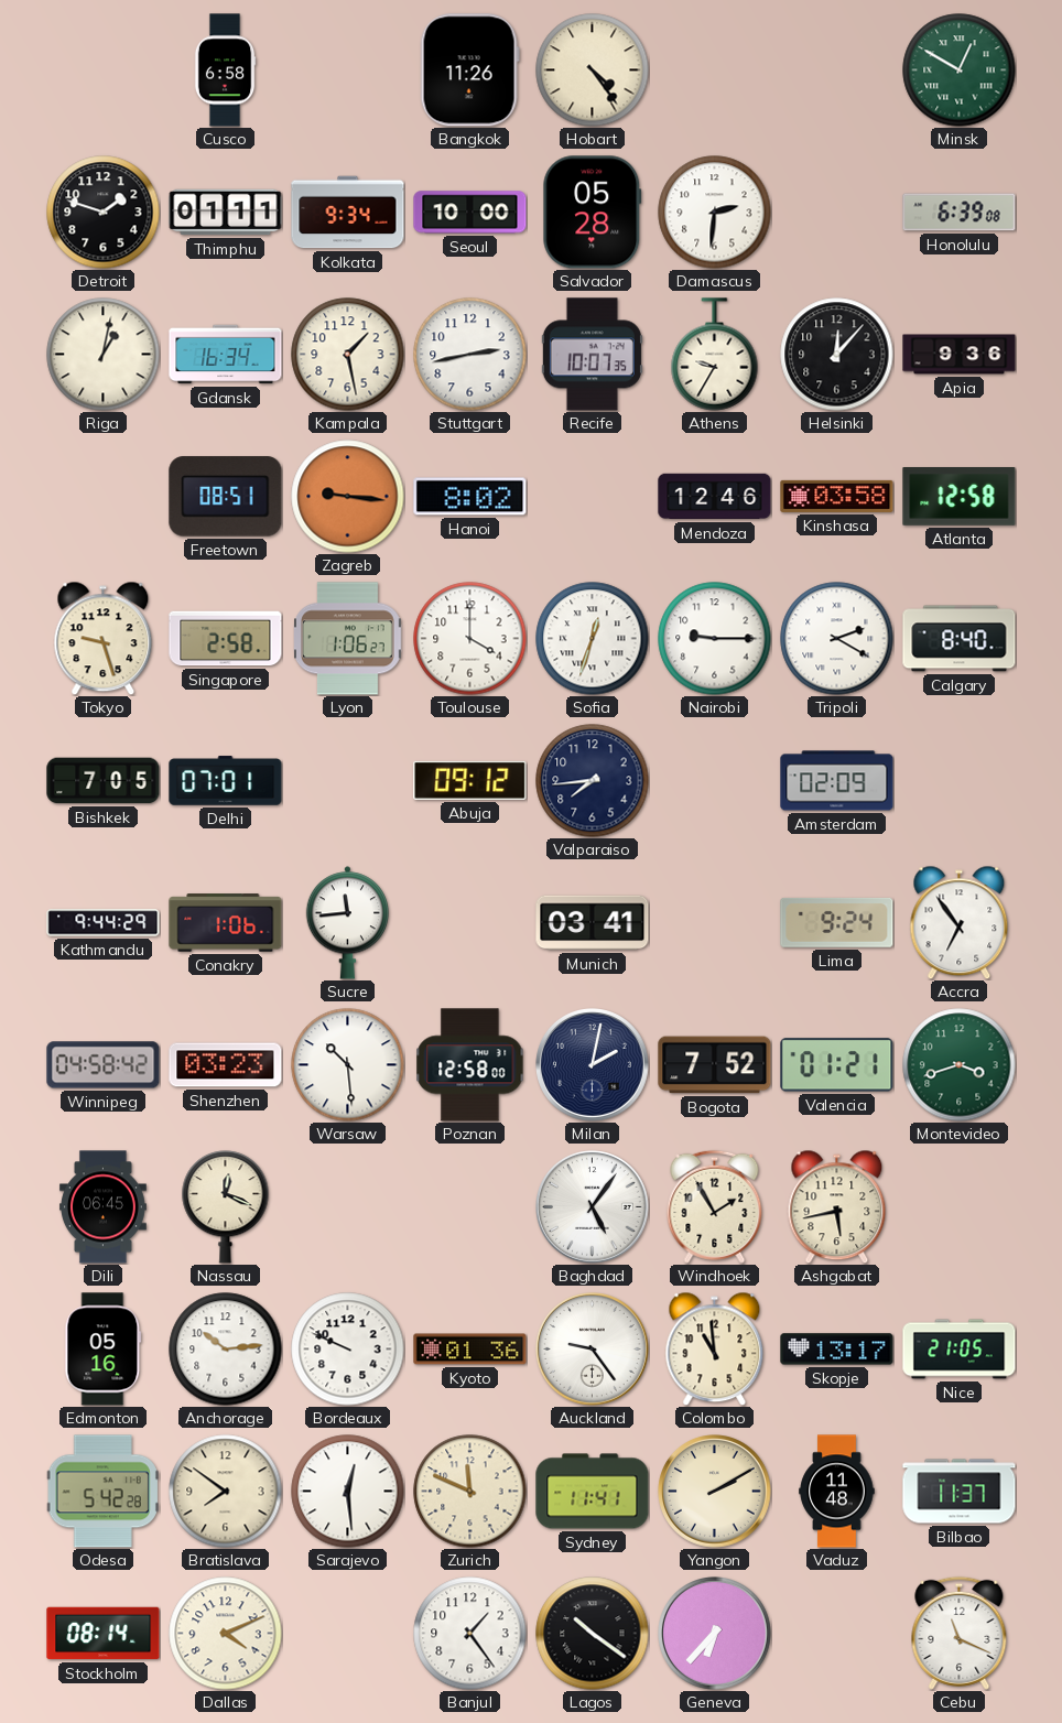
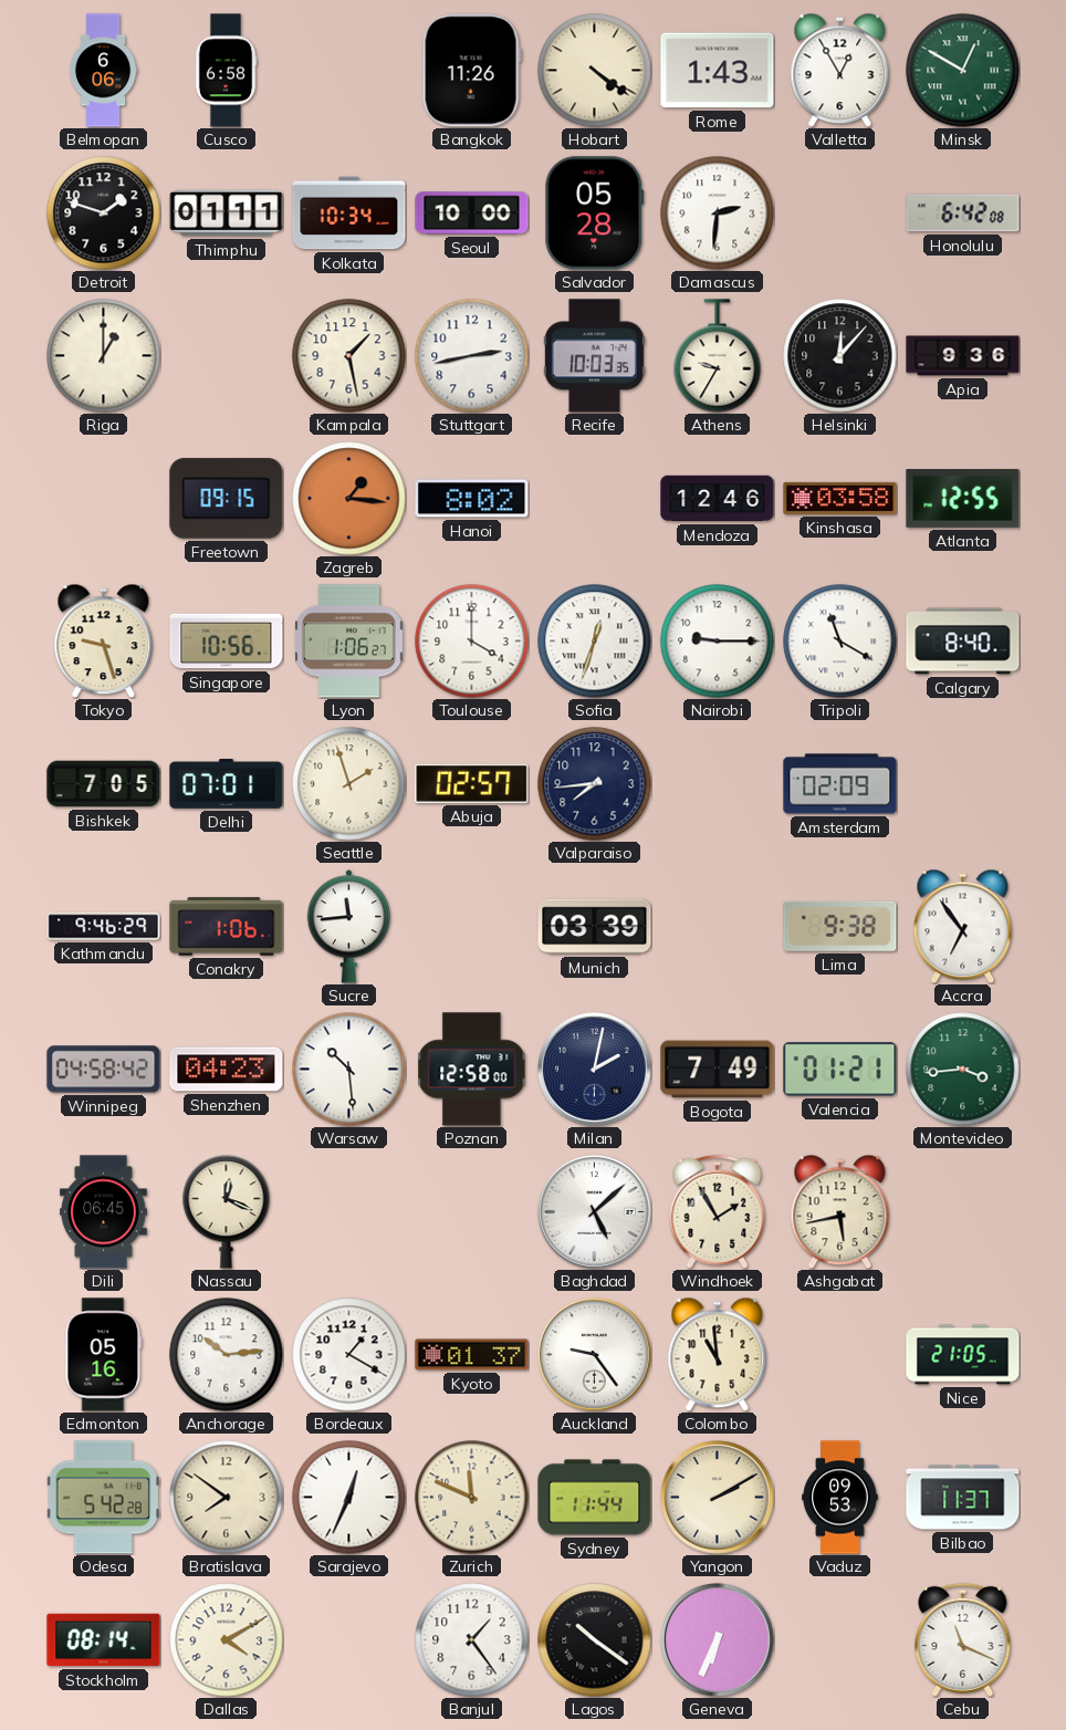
Belmopan: none -> 6:06
Hobart: 4:24 -> 4:21
Rome: none -> 1:43
Valletta: none -> 12:55
Kolkata: 9:34 -> 10:34
Honolulu: 6:39 -> 6:42
Riga: 1:02 -> 1:00
Gdansk: 16:34 -> none
Recife: 10:07 -> 10:03
Freetown: 08:51 -> 09:15
Zagreb: 9:16 -> 1:16
Atlanta: 12:58 -> 12:55
Singapore: 2:58 -> 10:56
Tripoli: 2:20 -> 11:20
Seattle: none -> 1:57
Abuja: 09:12 -> 02:57
Kathmandu: 9:44 -> 9:46
Munich: 03:41 -> 03:39
Lima: 9:24 -> 9:38
Shenzhen: 03:23 -> 04:23
Bogota: 7:52 -> 7:49
Montevideo: 3:42 -> 3:44
Baghdad: 5:06 -> 5:08
Bordeaux: 9:49 -> 1:20
Kyoto: 01:36 -> 01:37
Skopje: 13:17 -> none
Sarajevo: 12:29 -> 12:34
Sydney: 11:41 -> 11:44
Vaduz: 11:48 -> 09:53
Dallas: 4:11 -> 4:10
Geneva: 6:37 -> 6:34
